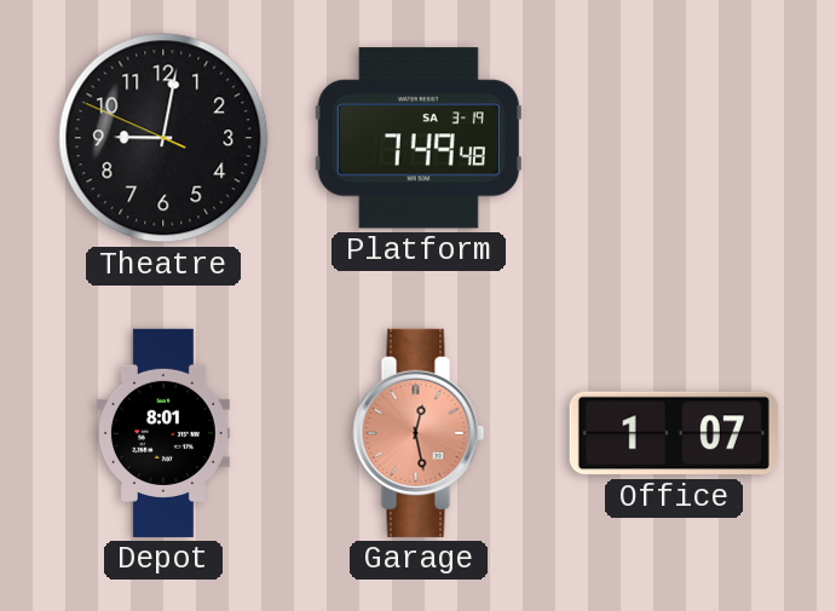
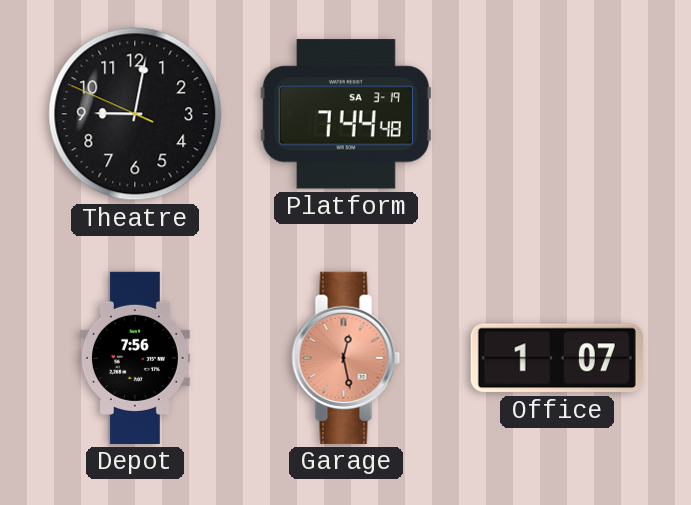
Platform: 7:49 -> 7:44
Depot: 8:01 -> 7:56
